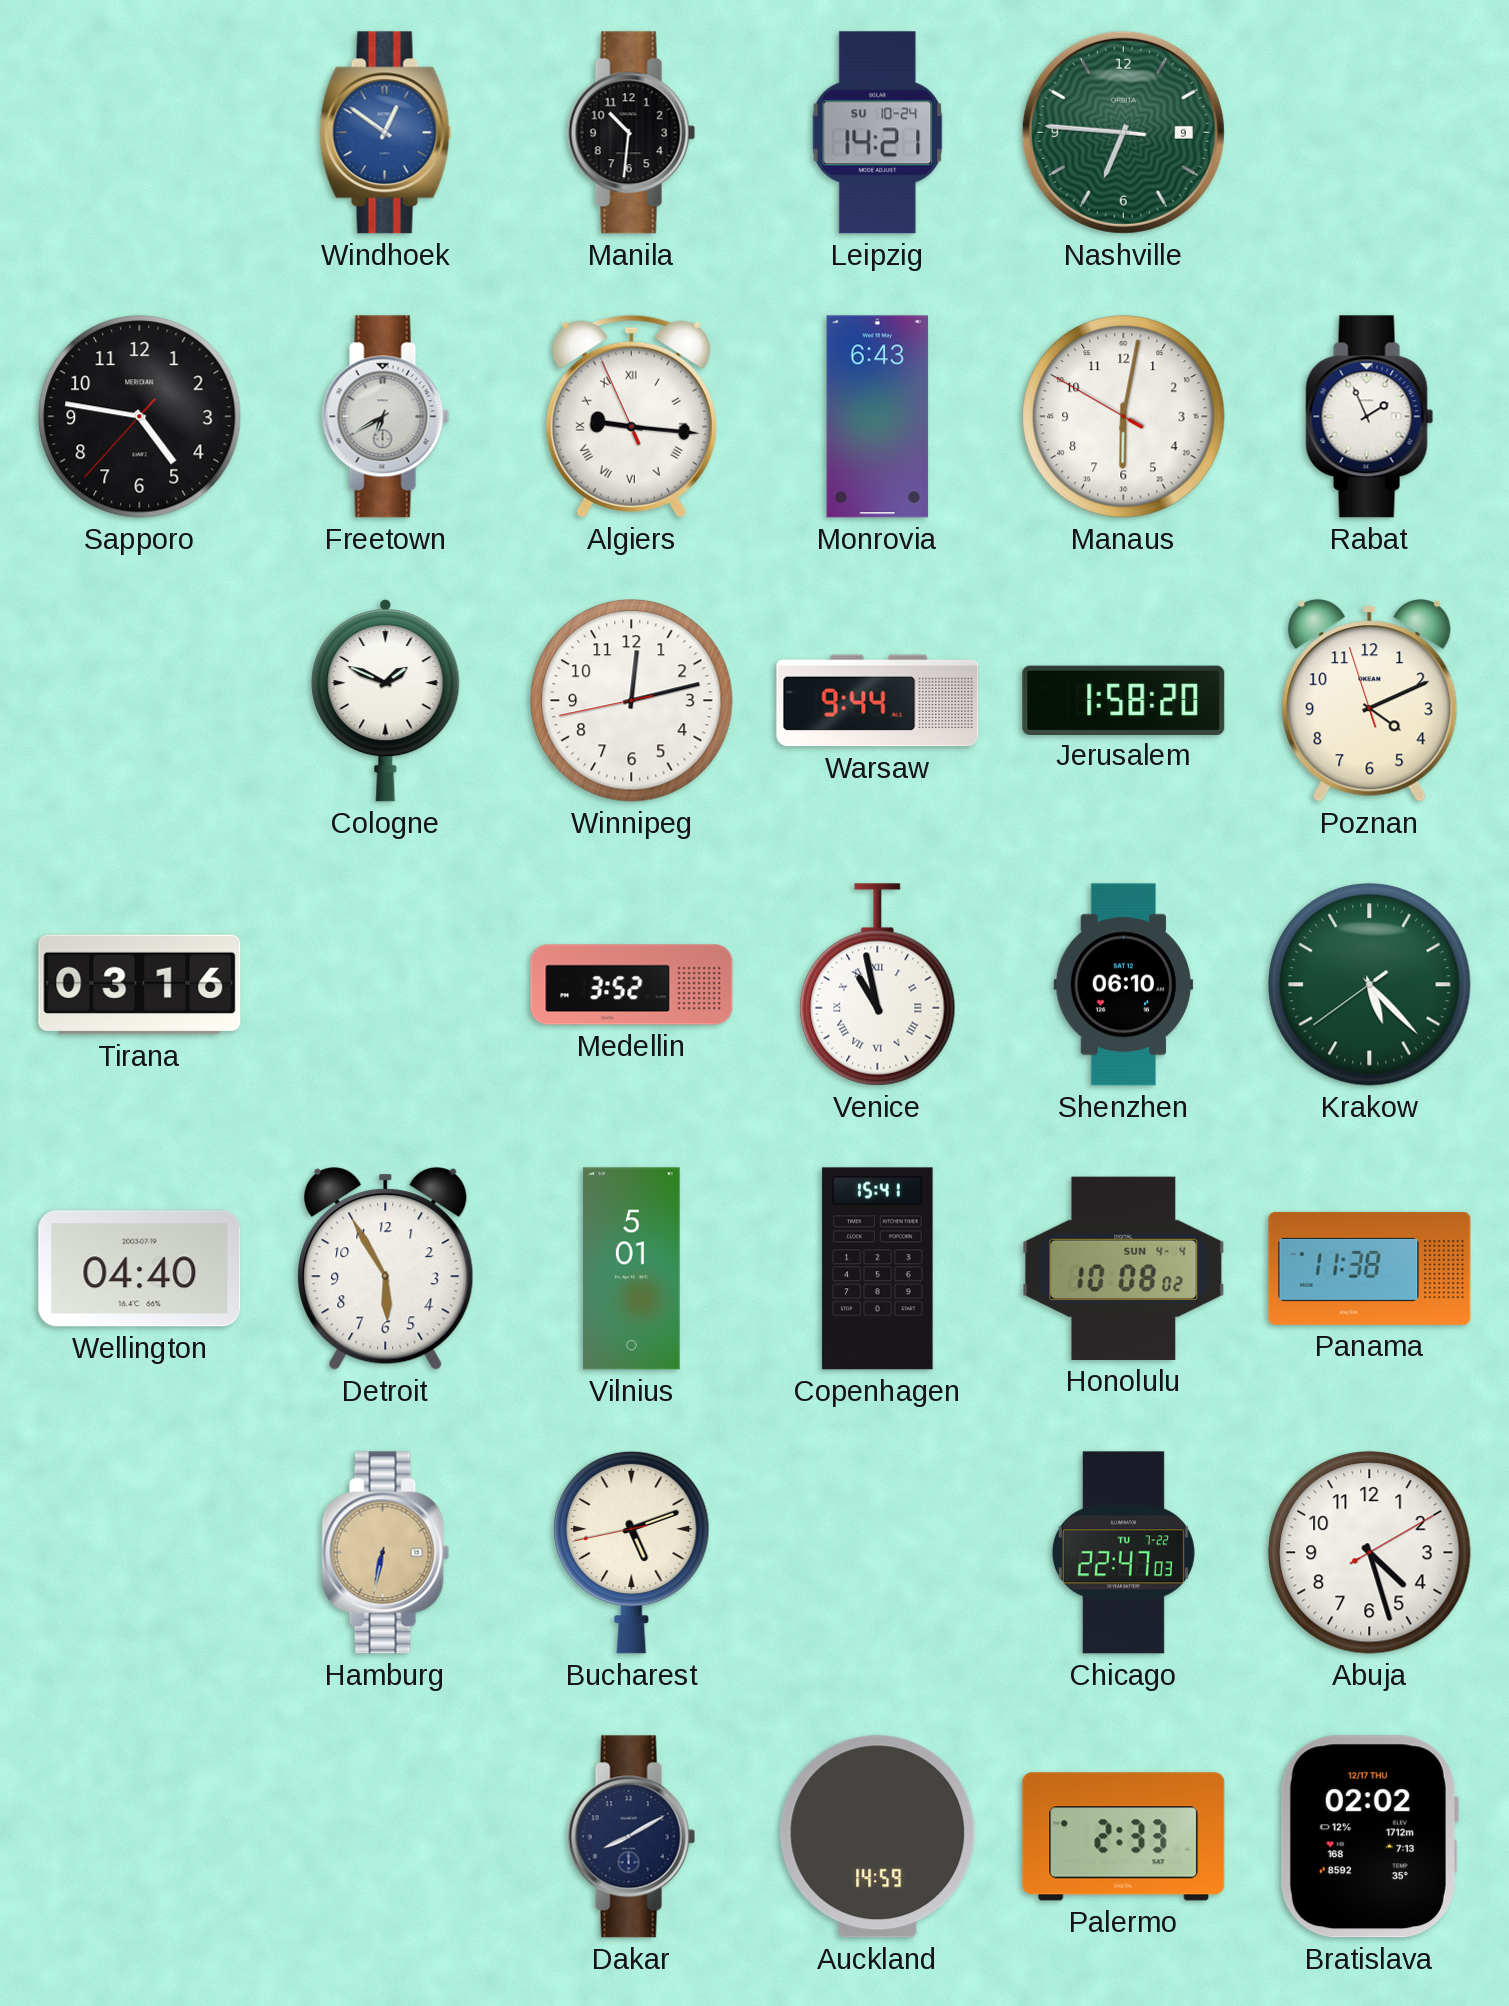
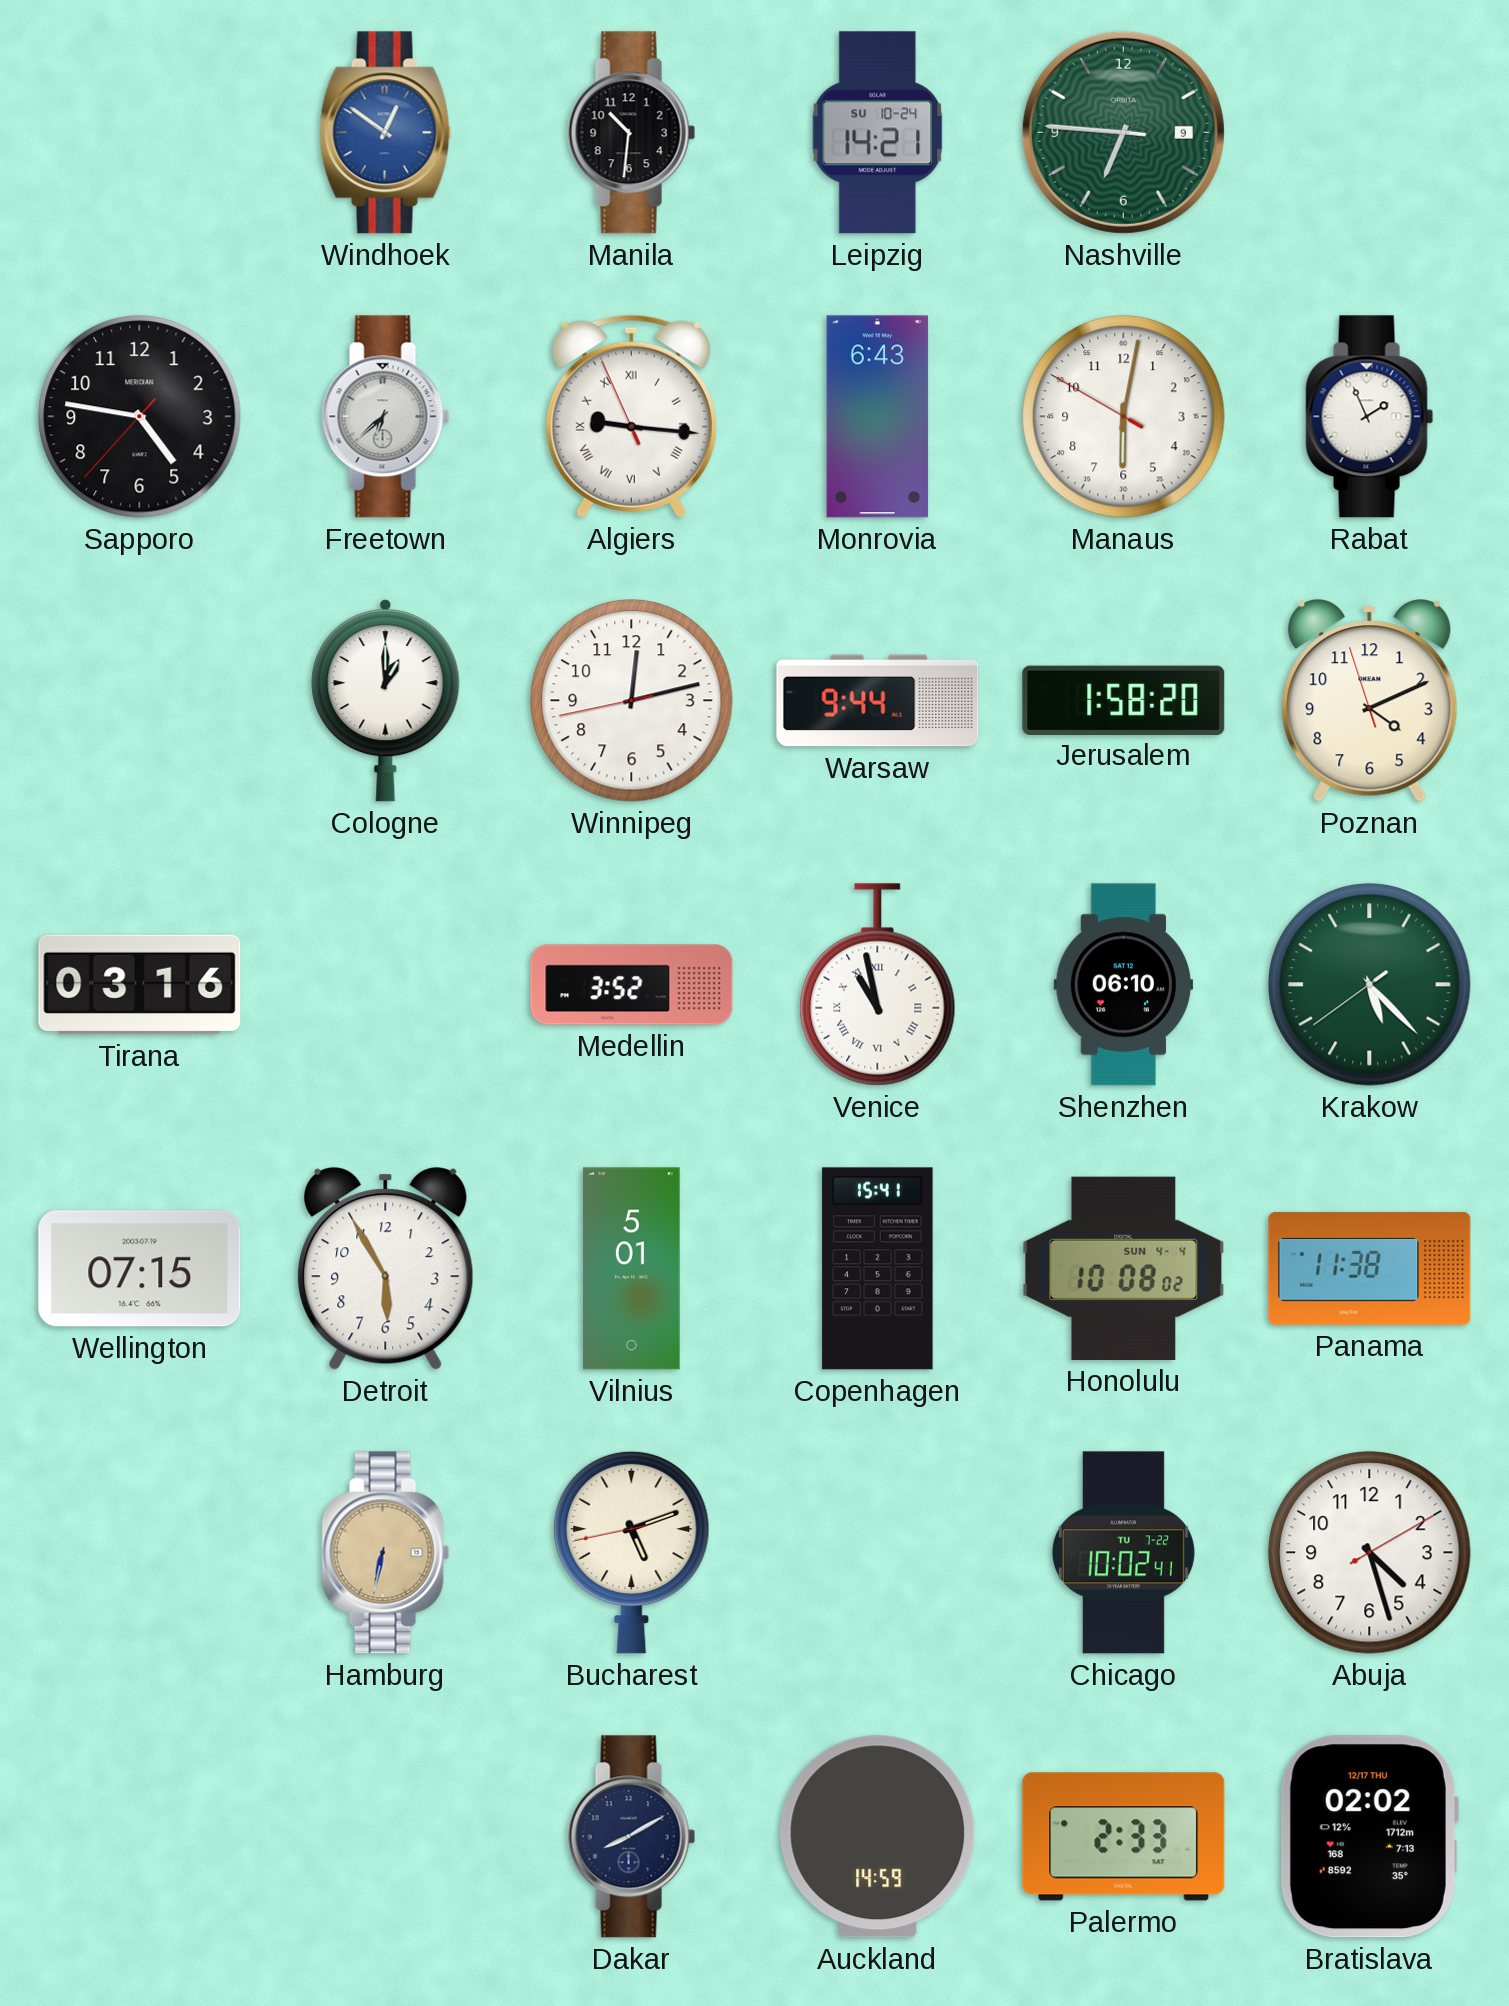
Freetown: 6:40 -> 6:38
Cologne: 1:49 -> 1:00
Wellington: 04:40 -> 07:15
Chicago: 22:47 -> 10:02
